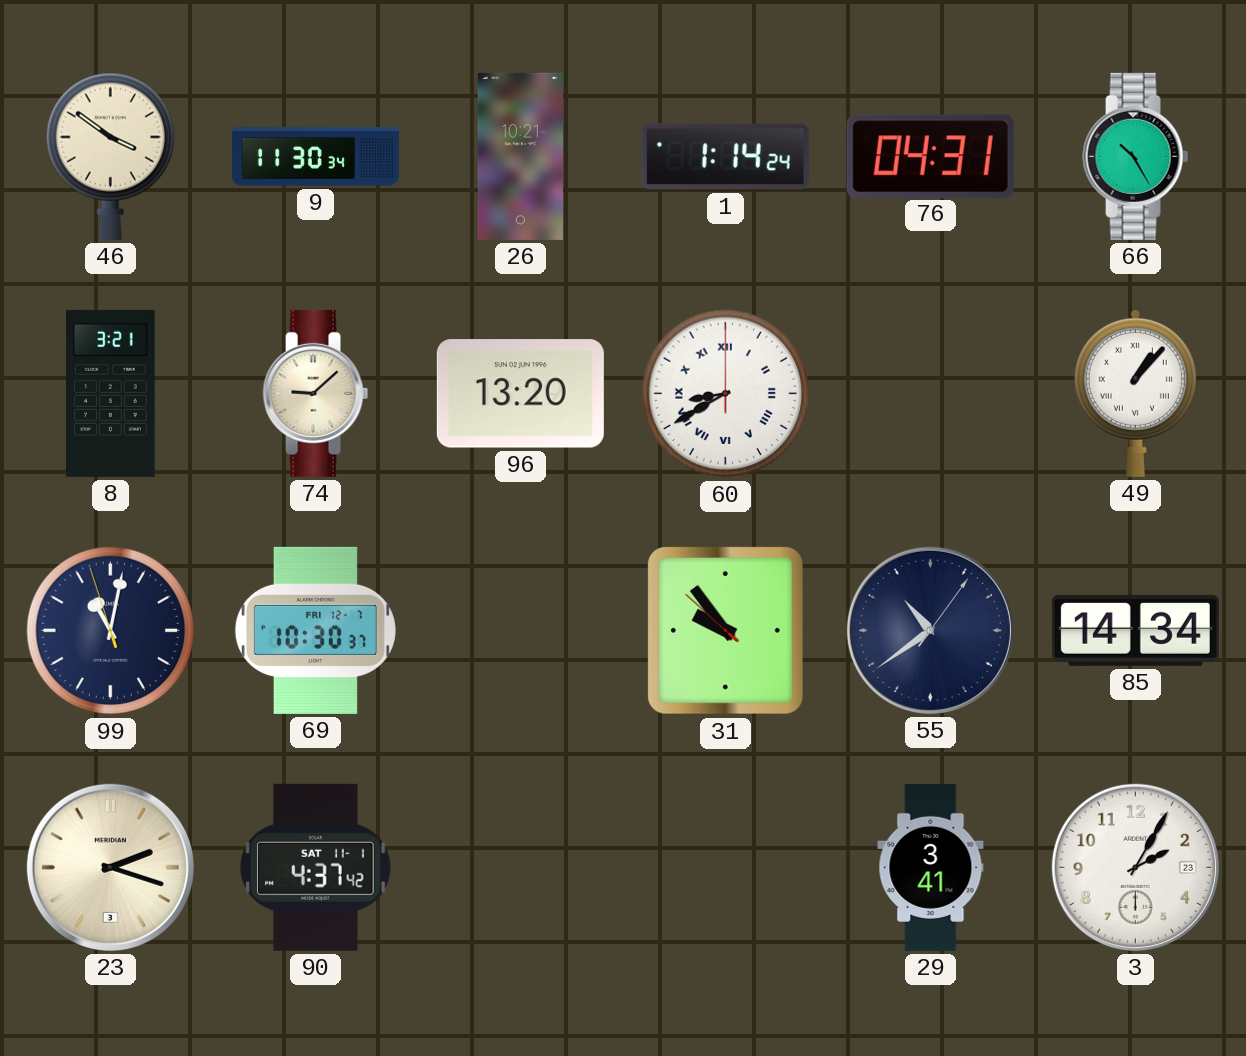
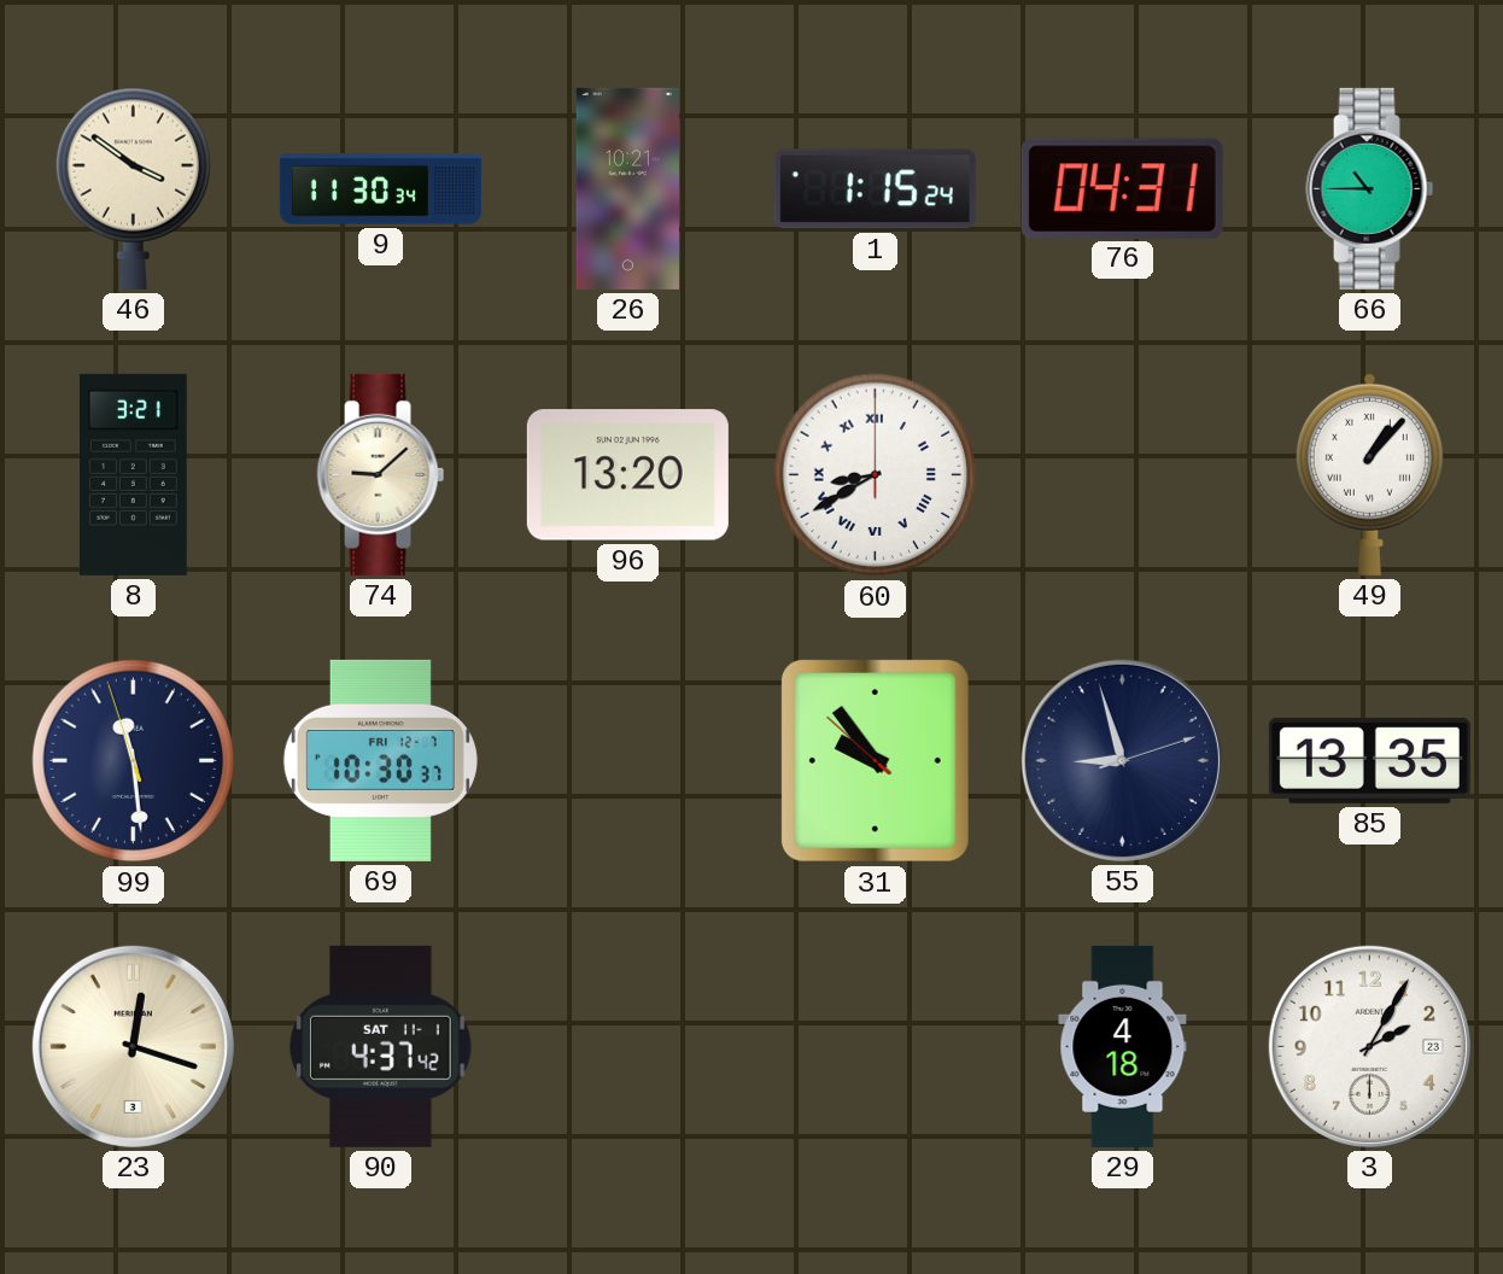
1: 1:14 -> 1:15
66: 10:25 -> 10:45
99: 11:01 -> 11:28
55: 10:39 -> 8:57
85: 14:34 -> 13:35
23: 2:18 -> 12:18
29: 3:41 -> 4:18
